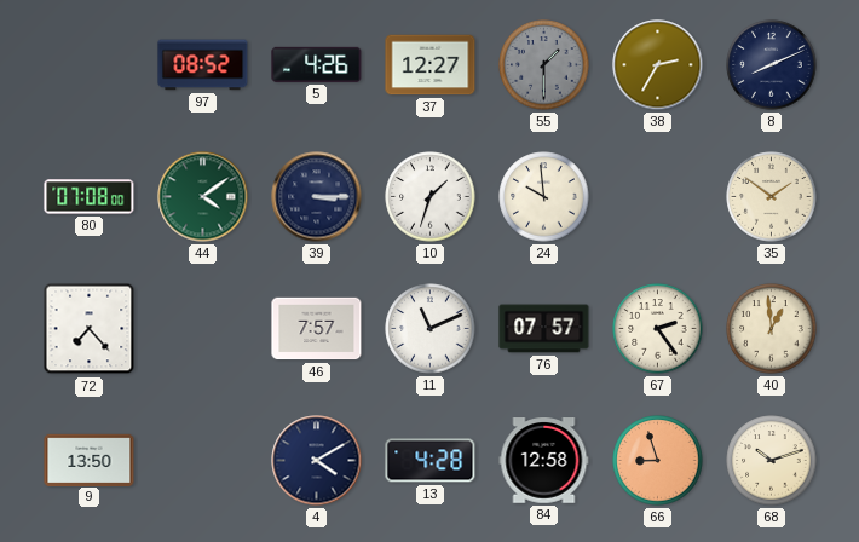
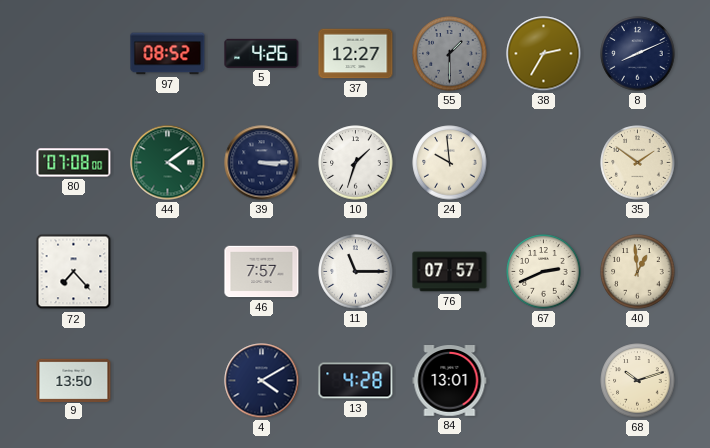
11: 11:11 -> 11:15
67: 2:24 -> 2:41
84: 12:58 -> 13:01
66: 8:57 -> none
